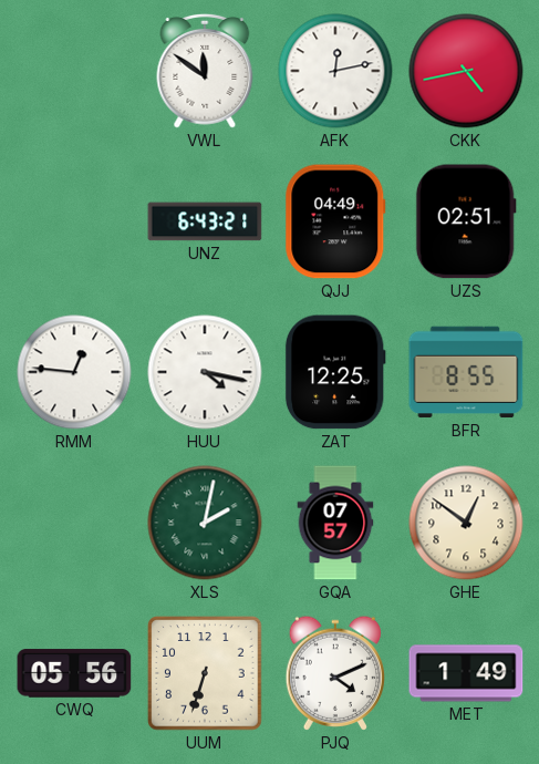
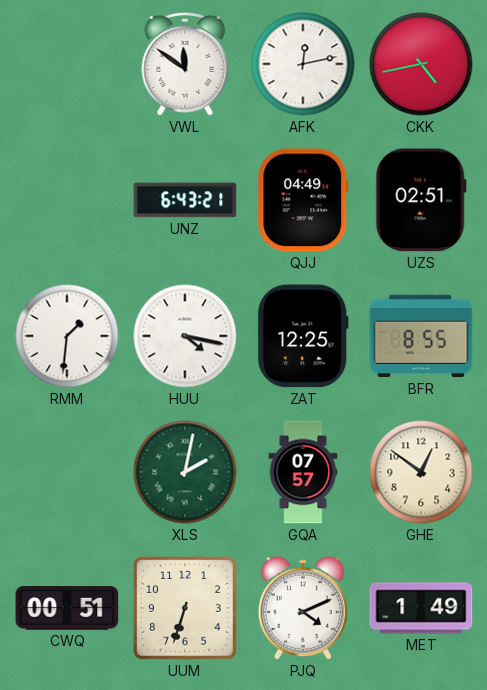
RMM: 12:46 -> 1:31
CWQ: 05:56 -> 00:51
